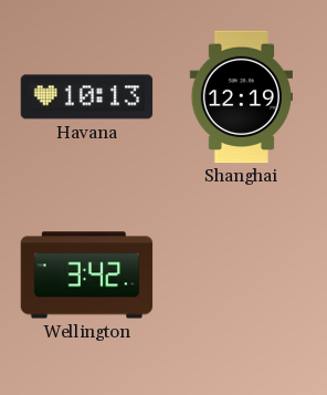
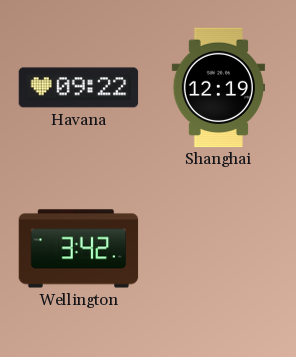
Havana: 10:13 -> 09:22
